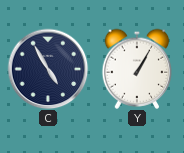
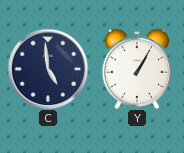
C: 4:55 -> 4:59
